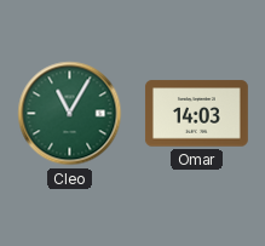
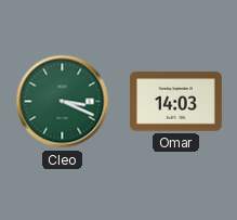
Cleo: 11:05 -> 3:19
